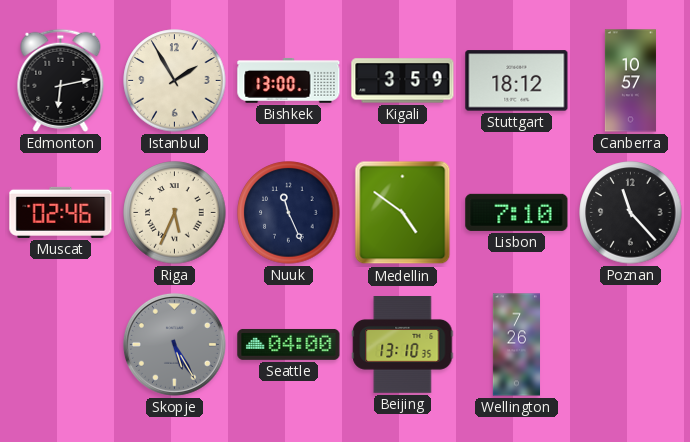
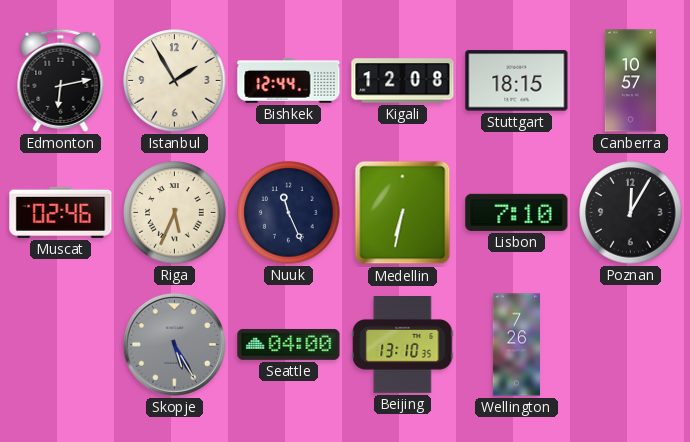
Bishkek: 13:00 -> 12:44
Kigali: 3:59 -> 12:08
Stuttgart: 18:12 -> 18:15
Medellin: 4:51 -> 6:32
Poznan: 11:23 -> 12:05
